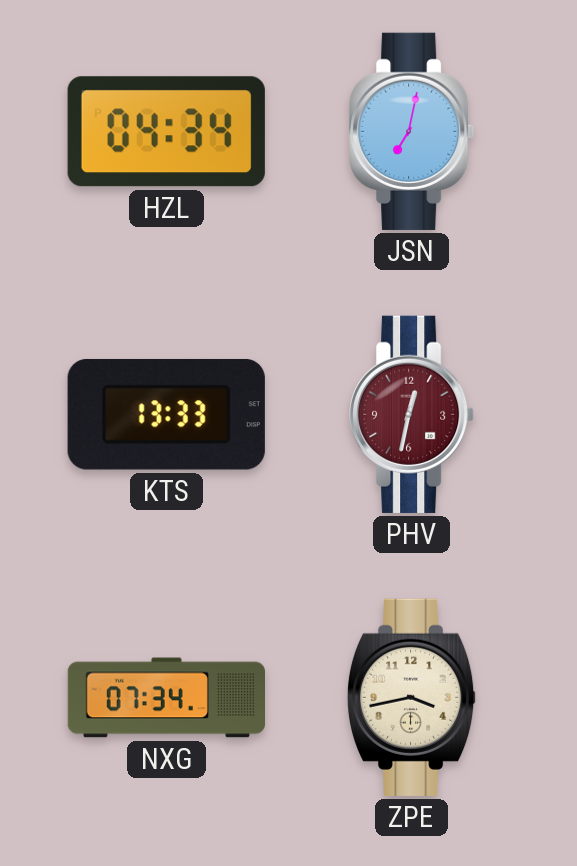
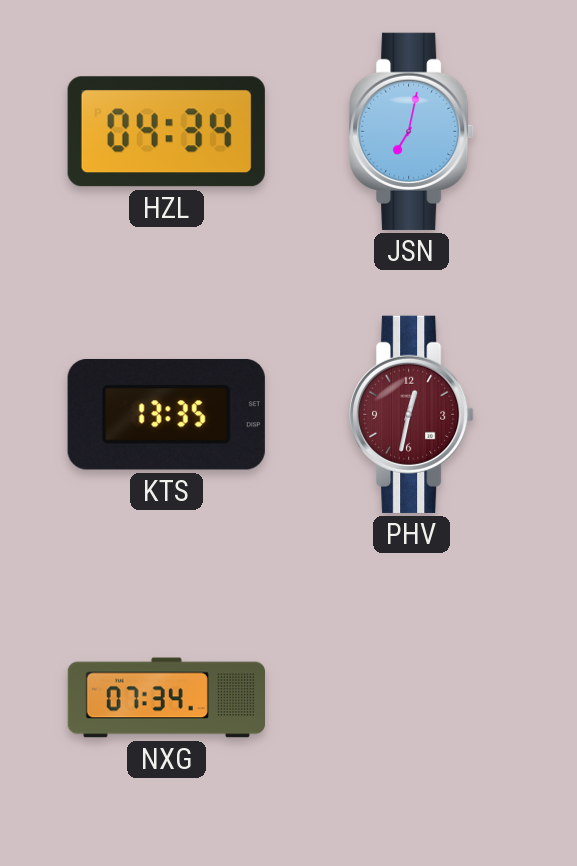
KTS: 13:33 -> 13:35
ZPE: 3:43 -> none
